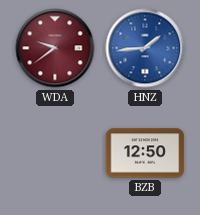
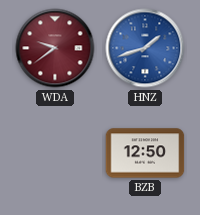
HNZ: 1:44 -> 1:42
